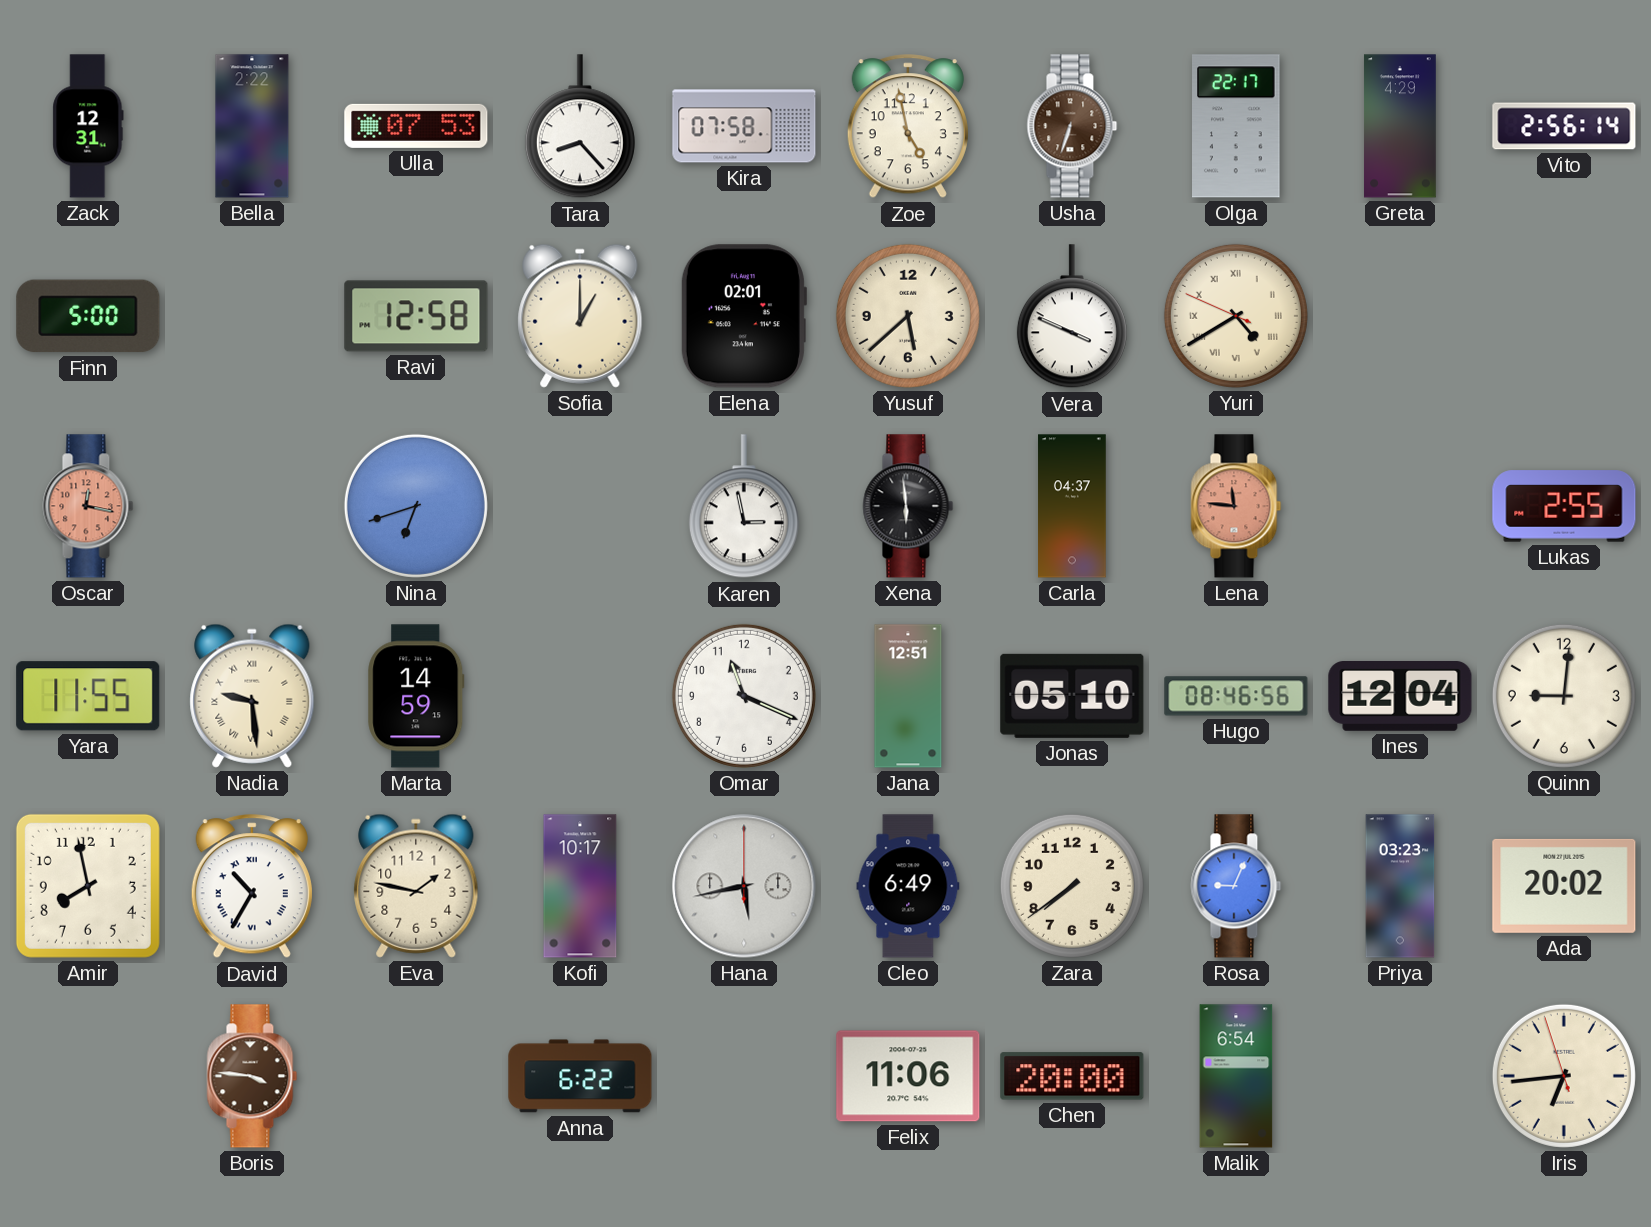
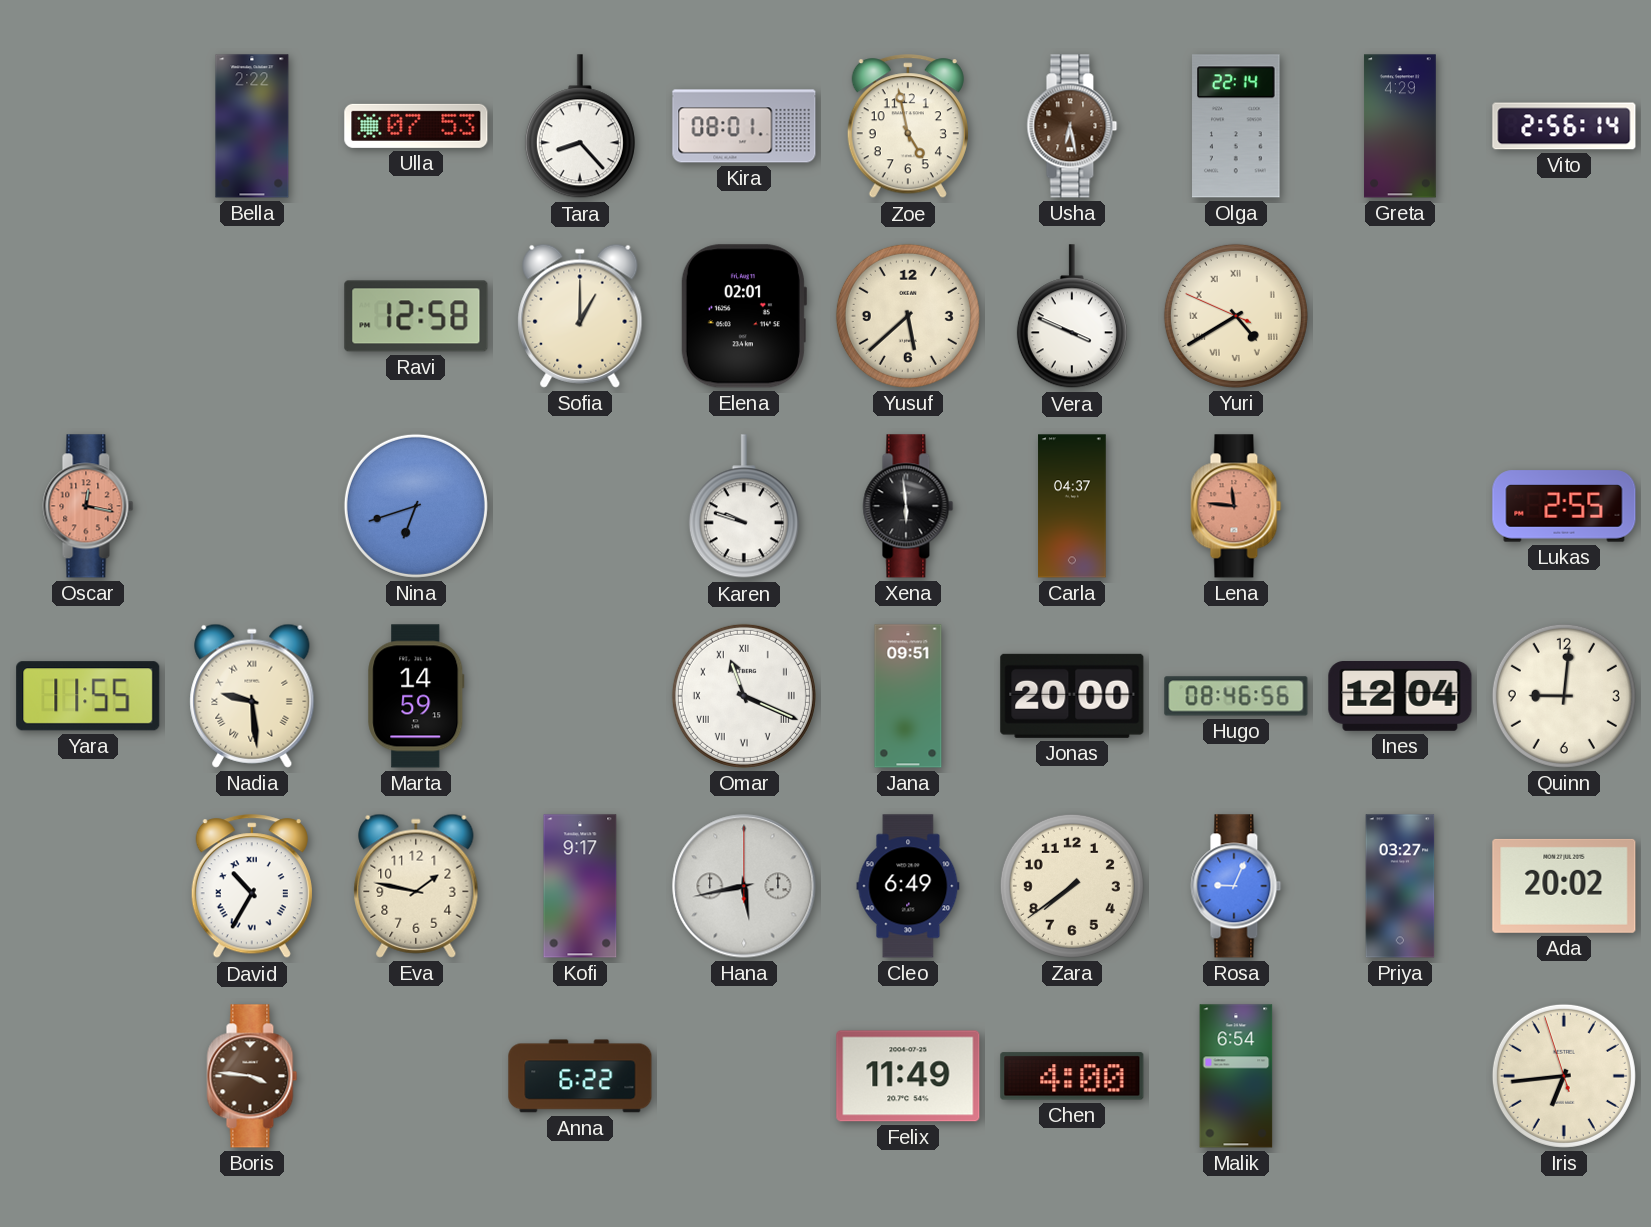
Zack: 12:31 -> none
Kira: 07:58 -> 08:01
Usha: 6:33 -> 6:28
Olga: 22:17 -> 22:14
Finn: 5:00 -> none
Karen: 2:58 -> 9:48
Omar numerals: Arabic -> Roman
Jana: 12:51 -> 09:51
Jonas: 05:10 -> 20:00
Amir: 7:58 -> none
Kofi: 10:17 -> 9:17
Priya: 03:23 -> 03:27
Felix: 11:06 -> 11:49
Chen: 20:00 -> 4:00
